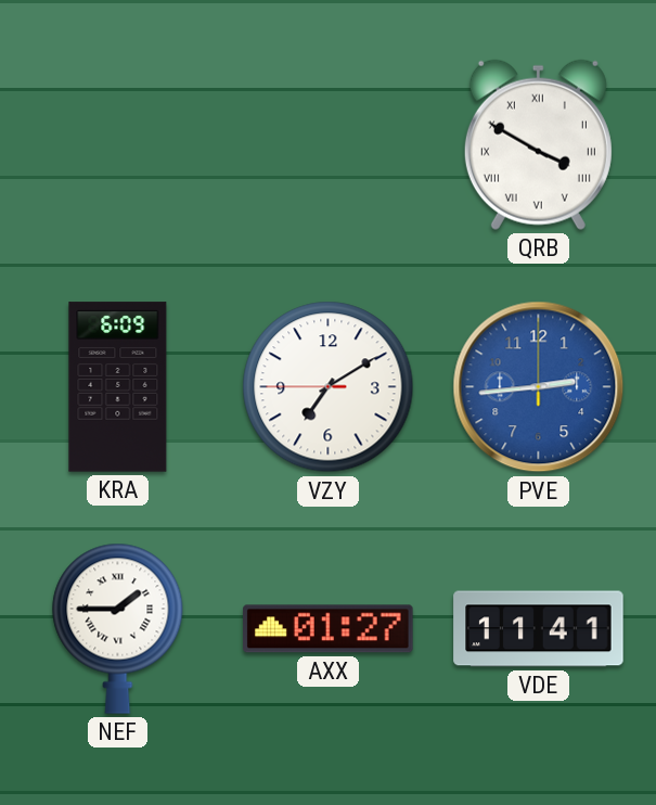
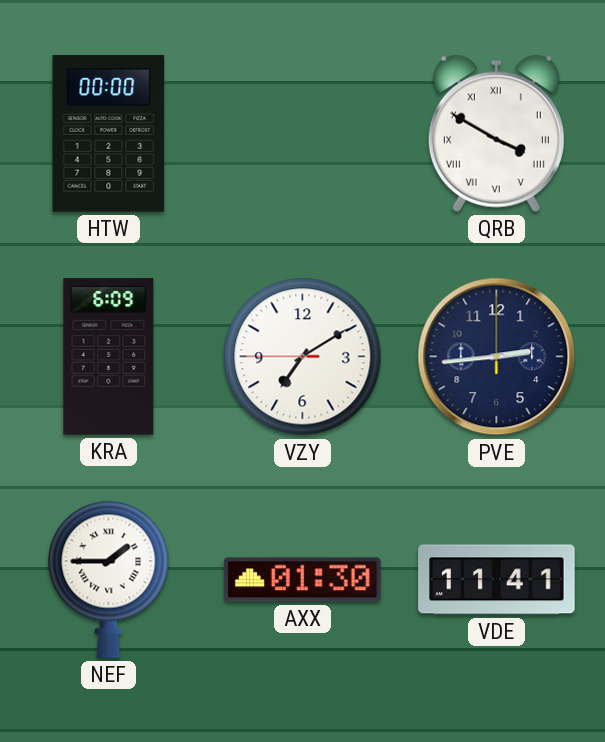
HTW: none -> 00:00
PVE dial: blue -> navy
AXX: 01:27 -> 01:30
